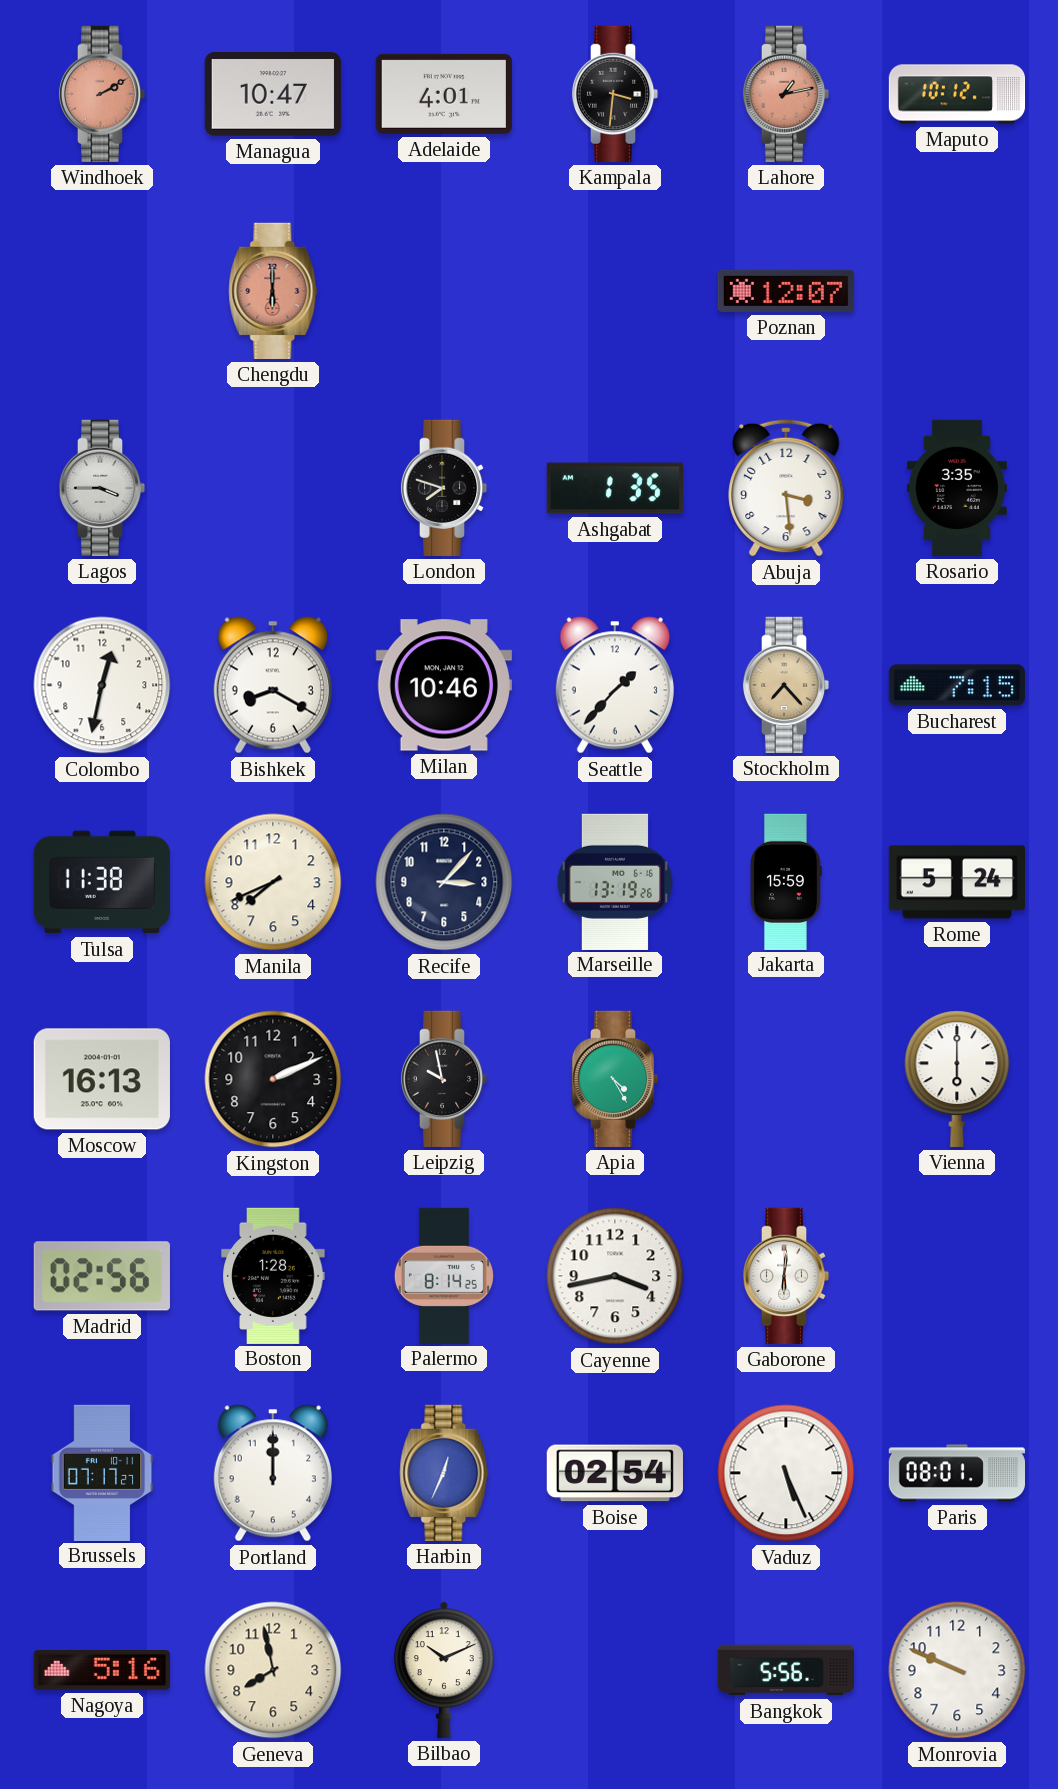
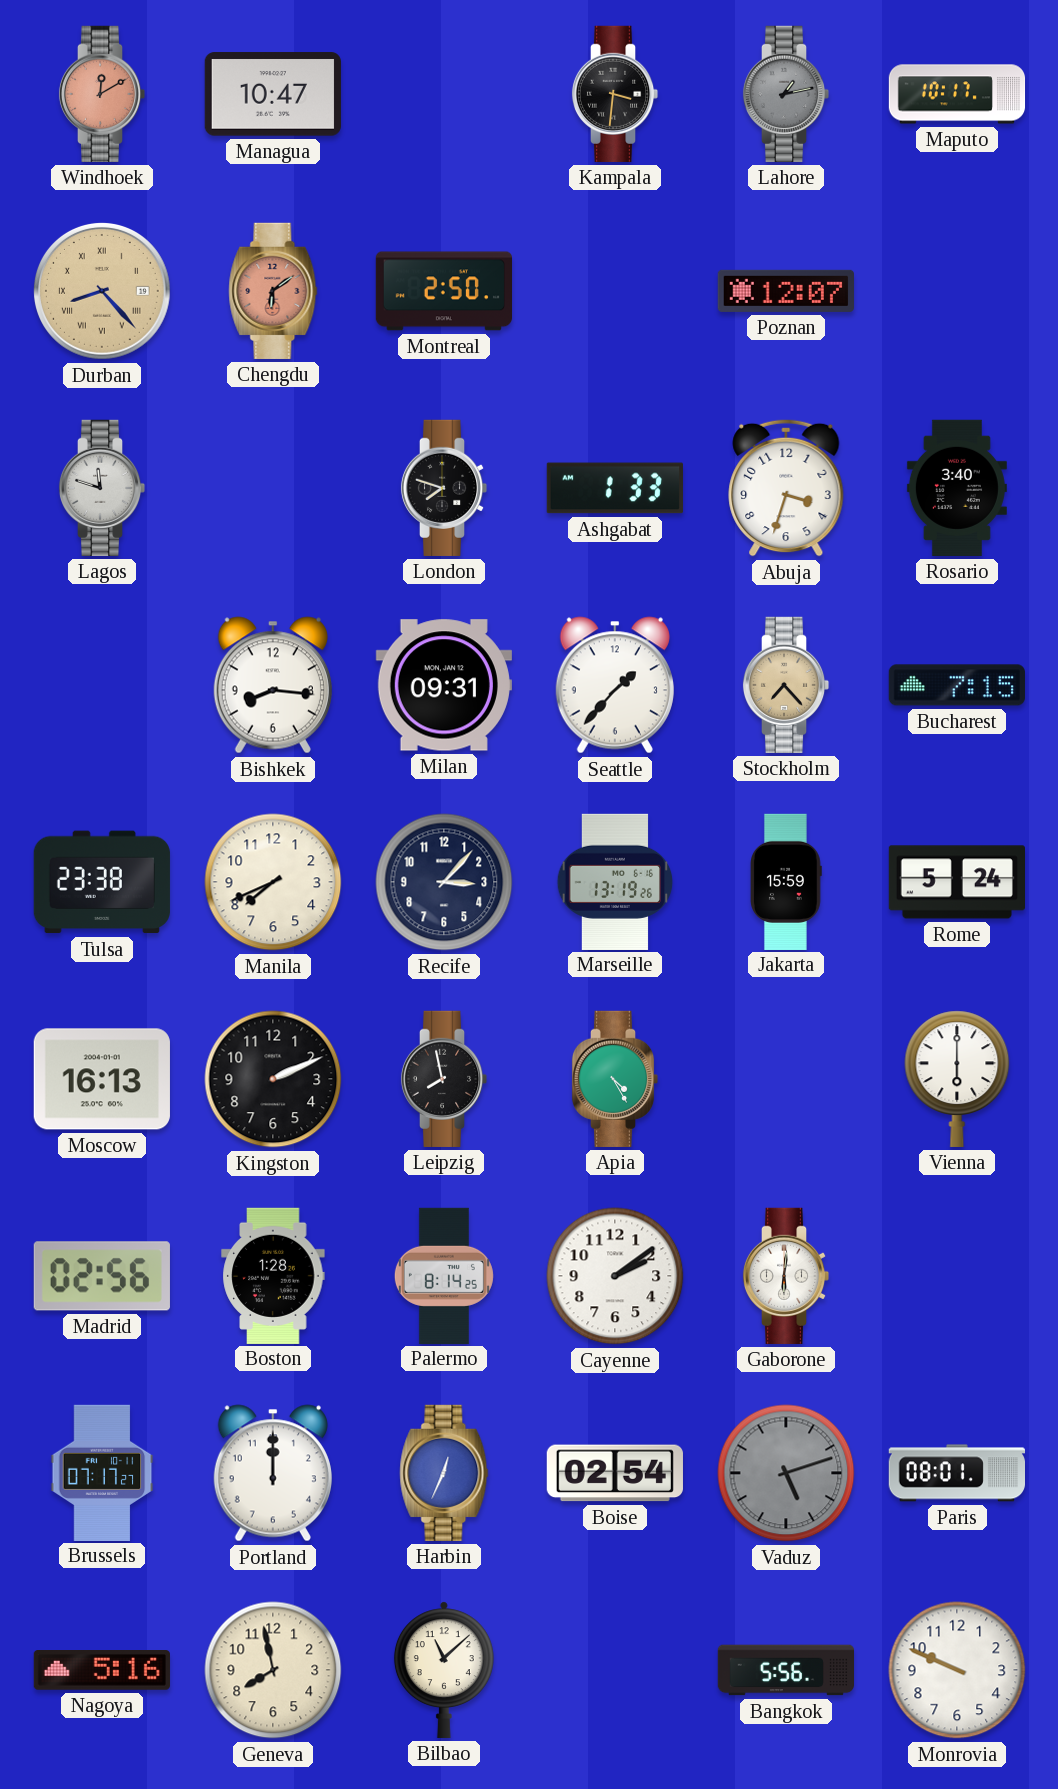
Windhoek: 2:10 -> 12:10
Adelaide: 4:01 -> none
Lahore dial: salmon -> grey
Maputo: 10:12 -> 10:17
Durban: none -> 8:23
Chengdu: 6:00 -> 6:09
Montreal: none -> 2:50
Lagos: 3:45 -> 11:48
Ashgabat: 1:35 -> 1:33
Abuja: 3:29 -> 3:33
Rosario: 3:35 -> 3:40
Colombo: 12:32 -> none
Bishkek: 8:20 -> 8:16
Milan: 10:46 -> 09:31
Tulsa: 11:38 -> 23:38
Leipzig: 9:58 -> 7:58
Cayenne: 3:43 -> 2:09
Vaduz: 5:26 -> 5:12
Vaduz dial: white -> grey
Bilbao: 10:11 -> 11:08
